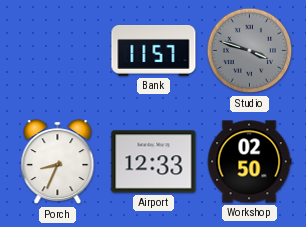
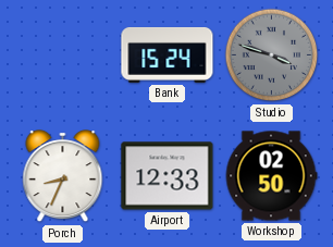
Bank: 11:57 -> 15:24
